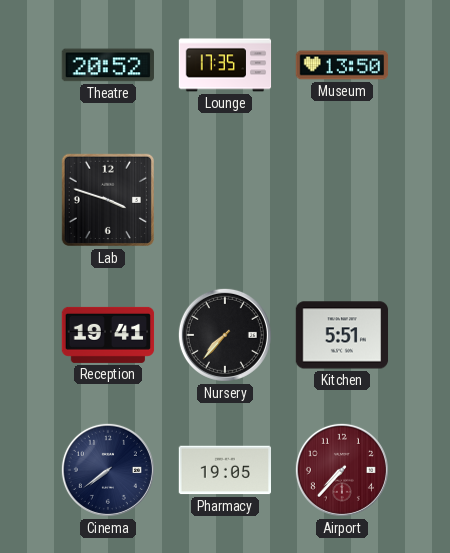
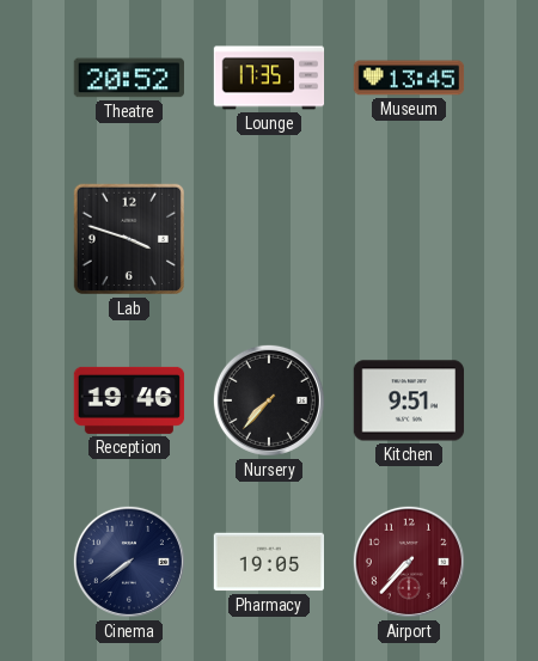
Museum: 13:50 -> 13:45
Reception: 19:41 -> 19:46
Kitchen: 5:51 -> 9:51
